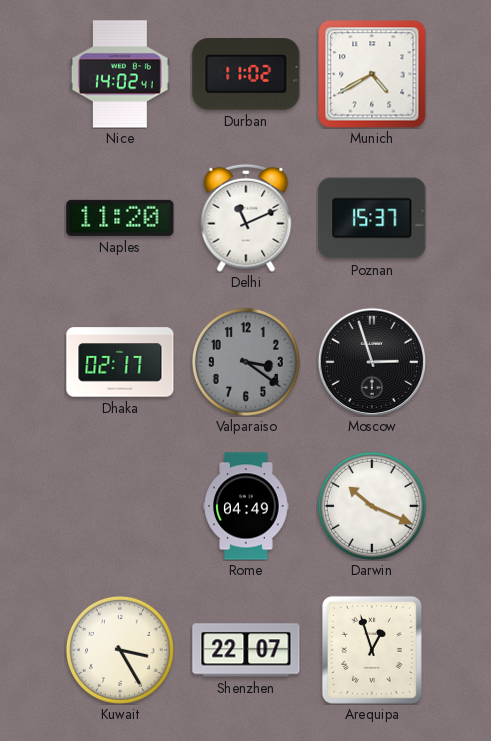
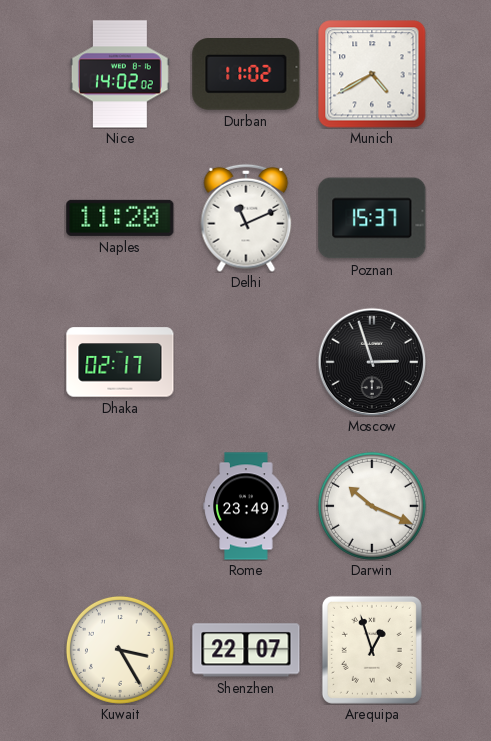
Nice: 14:02:41 -> 14:02:02
Valparaiso: 3:21 -> none
Rome: 04:49 -> 23:49
